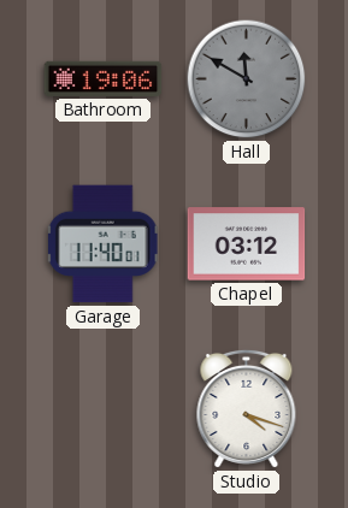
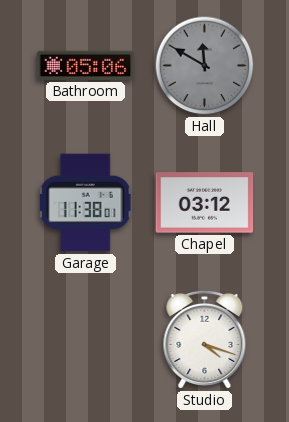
Bathroom: 19:06 -> 05:06
Garage: 11:40 -> 11:38
